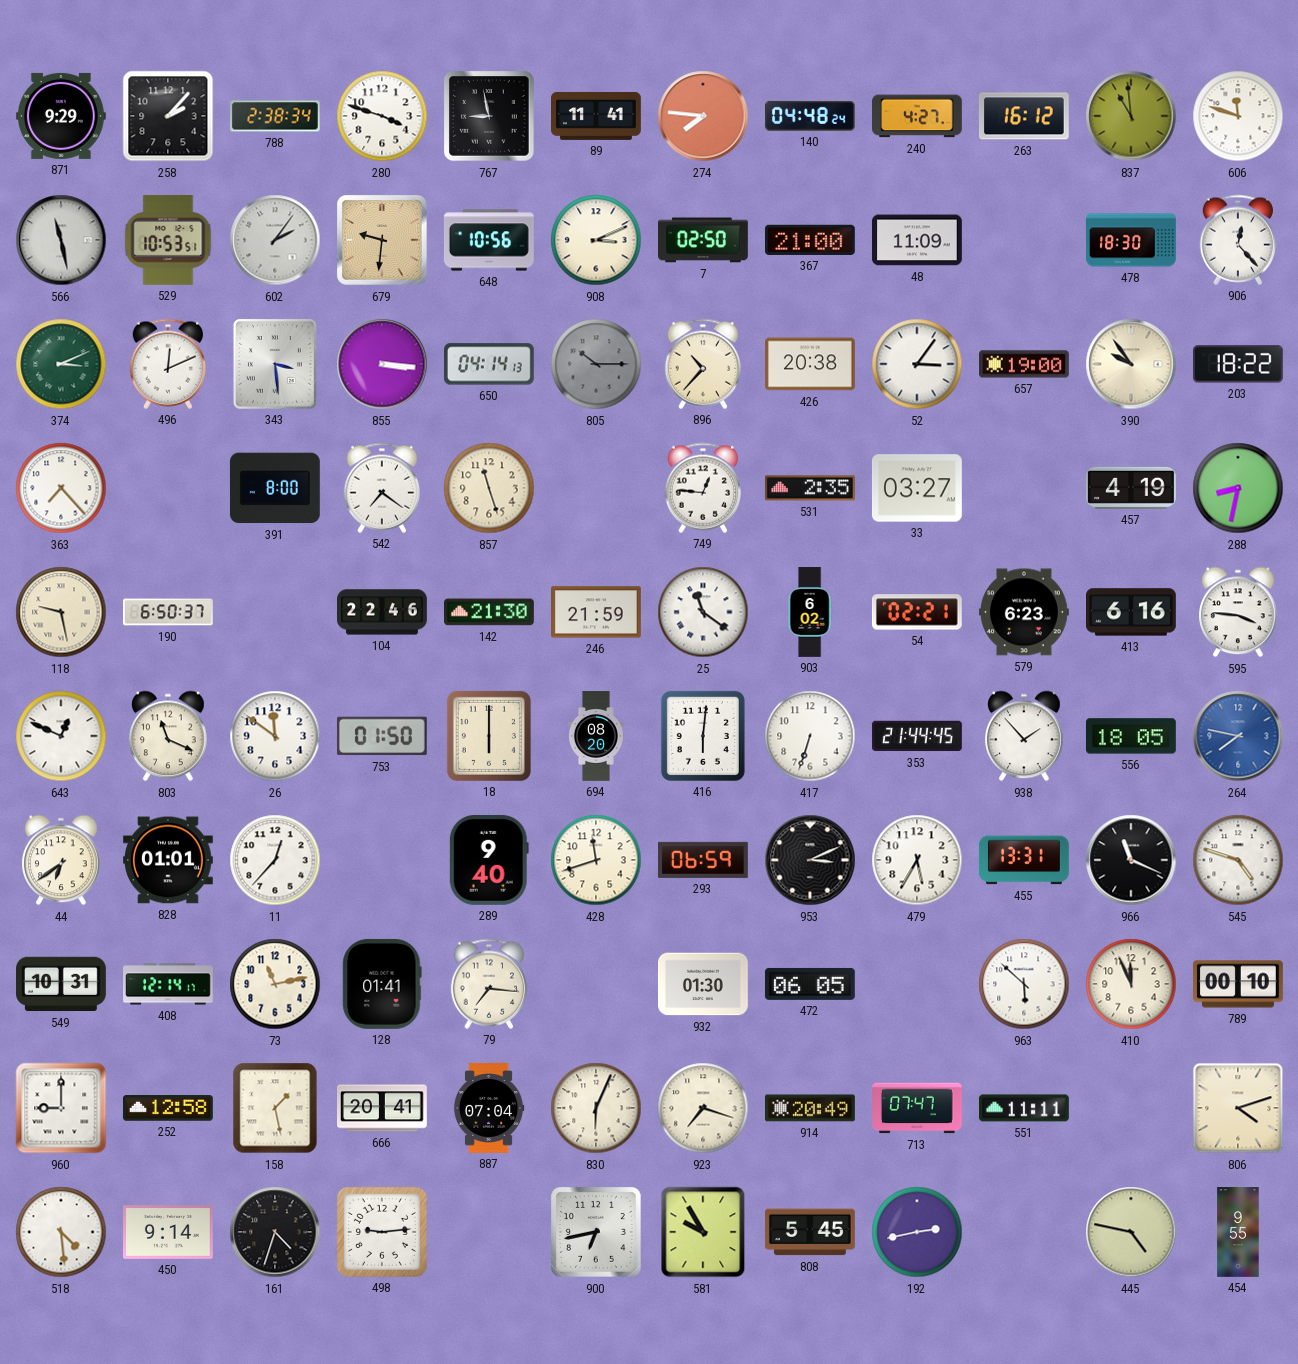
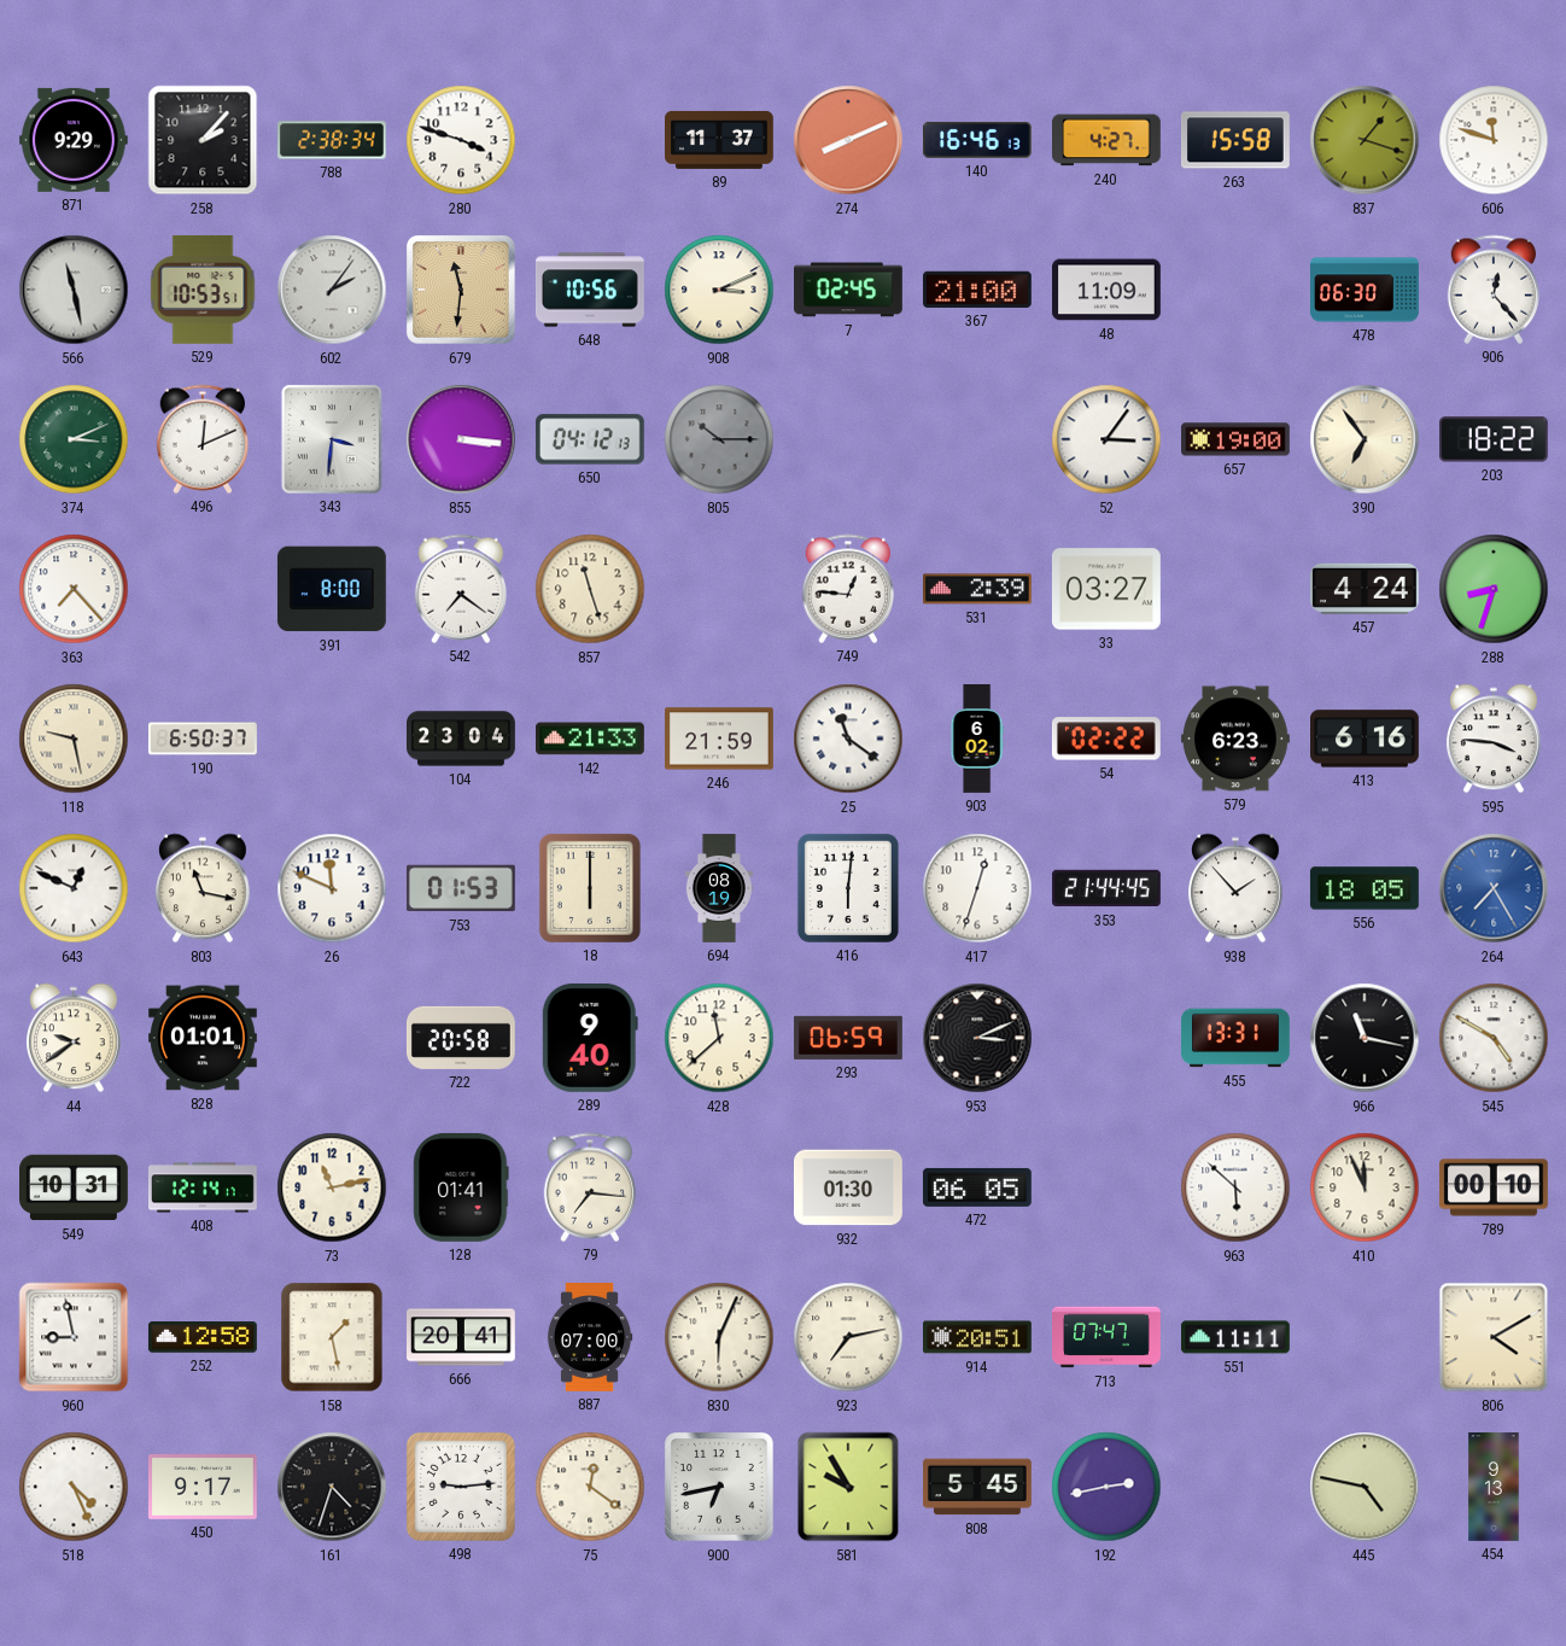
767: 8:58 -> none
89: 11:41 -> 11:37
274: 7:46 -> 8:11
140: 04:48 -> 16:46
263: 16:12 -> 15:58
837: 10:59 -> 1:18
679: 9:31 -> 11:31
7: 02:50 -> 02:45
478: 18:30 -> 06:30
343: 3:29 -> 3:31
650: 04:14 -> 04:12
896: 10:37 -> none
426: 20:38 -> none
390: 9:54 -> 6:54
531: 2:35 -> 2:39
457: 4:19 -> 4:24
288: 8:32 -> 8:33
104: 22:46 -> 23:04
142: 21:30 -> 21:33
54: 02:21 -> 02:22
803: 11:19 -> 11:17
26: 11:51 -> 11:49
753: 01:50 -> 01:53
694: 08:20 -> 08:19
417: 6:33 -> 12:33
264: 7:47 -> 7:25
44: 6:39 -> 9:39
11: 12:37 -> none
722: none -> 20:58
428: 11:42 -> 11:38
479: 5:35 -> none
966: 11:19 -> 11:17
545: 4:48 -> 4:50
960: 9:00 -> 8:58
887: 07:04 -> 07:00
923: 7:18 -> 7:13
914: 20:49 -> 20:51
806: 4:12 -> 4:10
518: 4:29 -> 4:26
450: 9:14 -> 9:17
75: none -> 12:21
454: 9:55 -> 9:13
